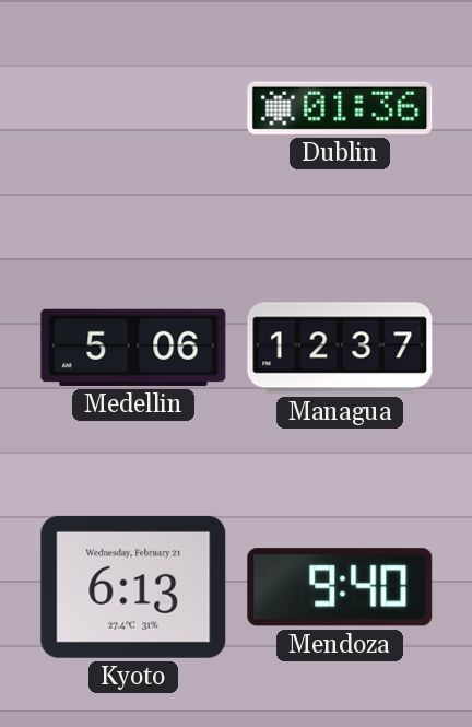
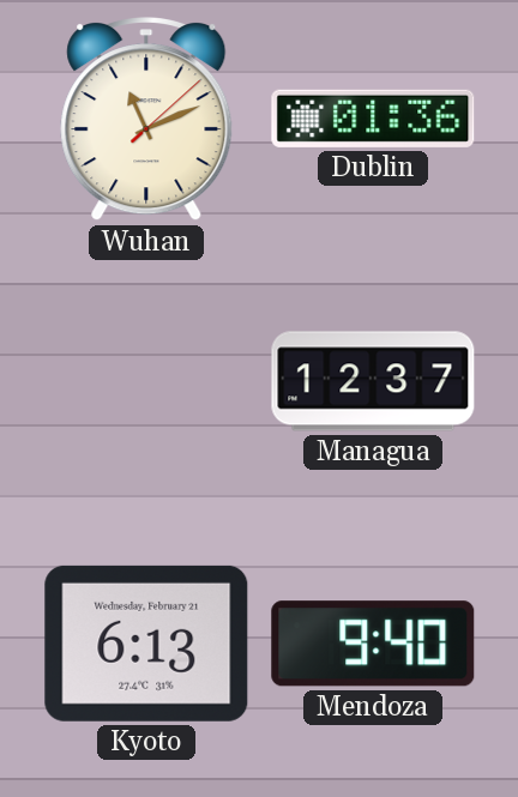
Wuhan: none -> 11:11
Medellin: 5:06 -> none
